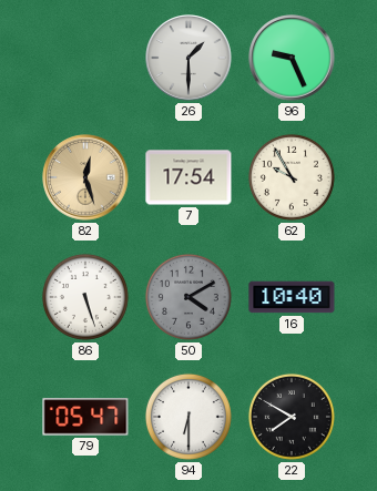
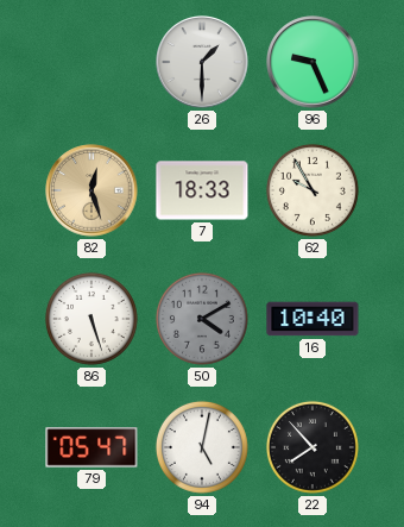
7: 17:54 -> 18:33
94: 6:30 -> 5:02
22: 7:50 -> 7:53
